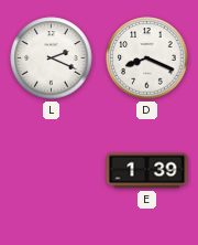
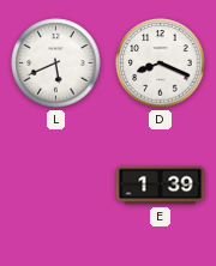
L: 2:19 -> 5:41
